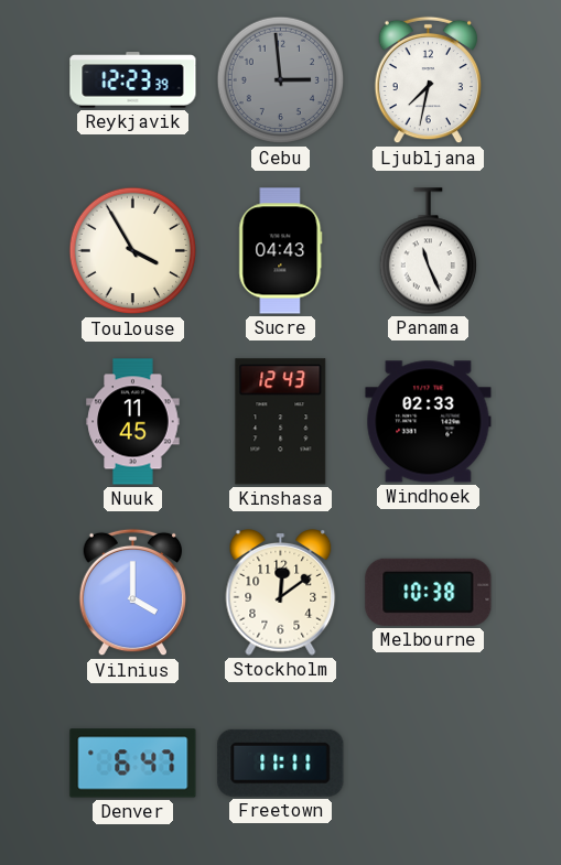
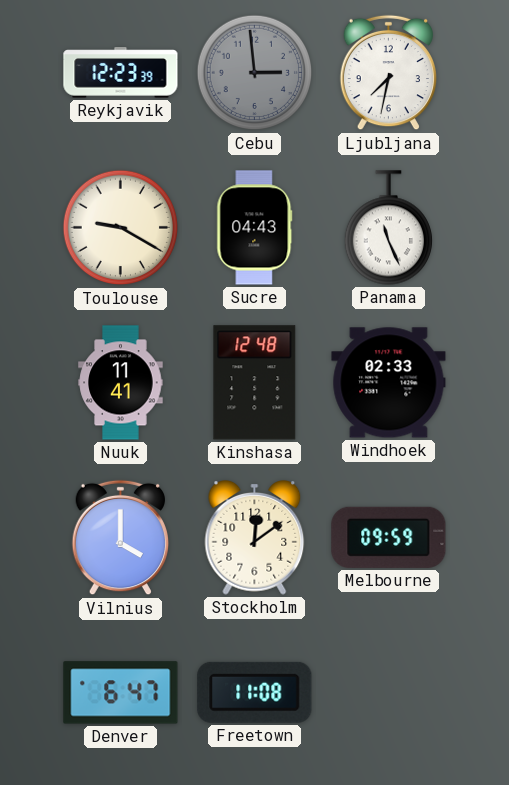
Toulouse: 3:55 -> 9:20
Nuuk: 11:45 -> 11:41
Kinshasa: 12:43 -> 12:48
Melbourne: 10:38 -> 09:59
Freetown: 11:11 -> 11:08
